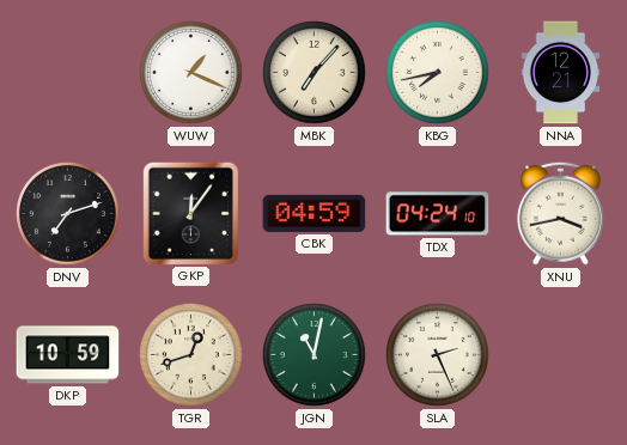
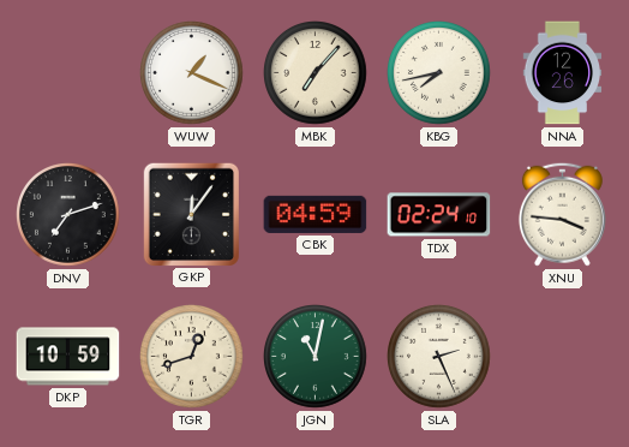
NNA: 12:21 -> 12:26
TDX: 04:24 -> 02:24
XNU: 3:43 -> 3:46
